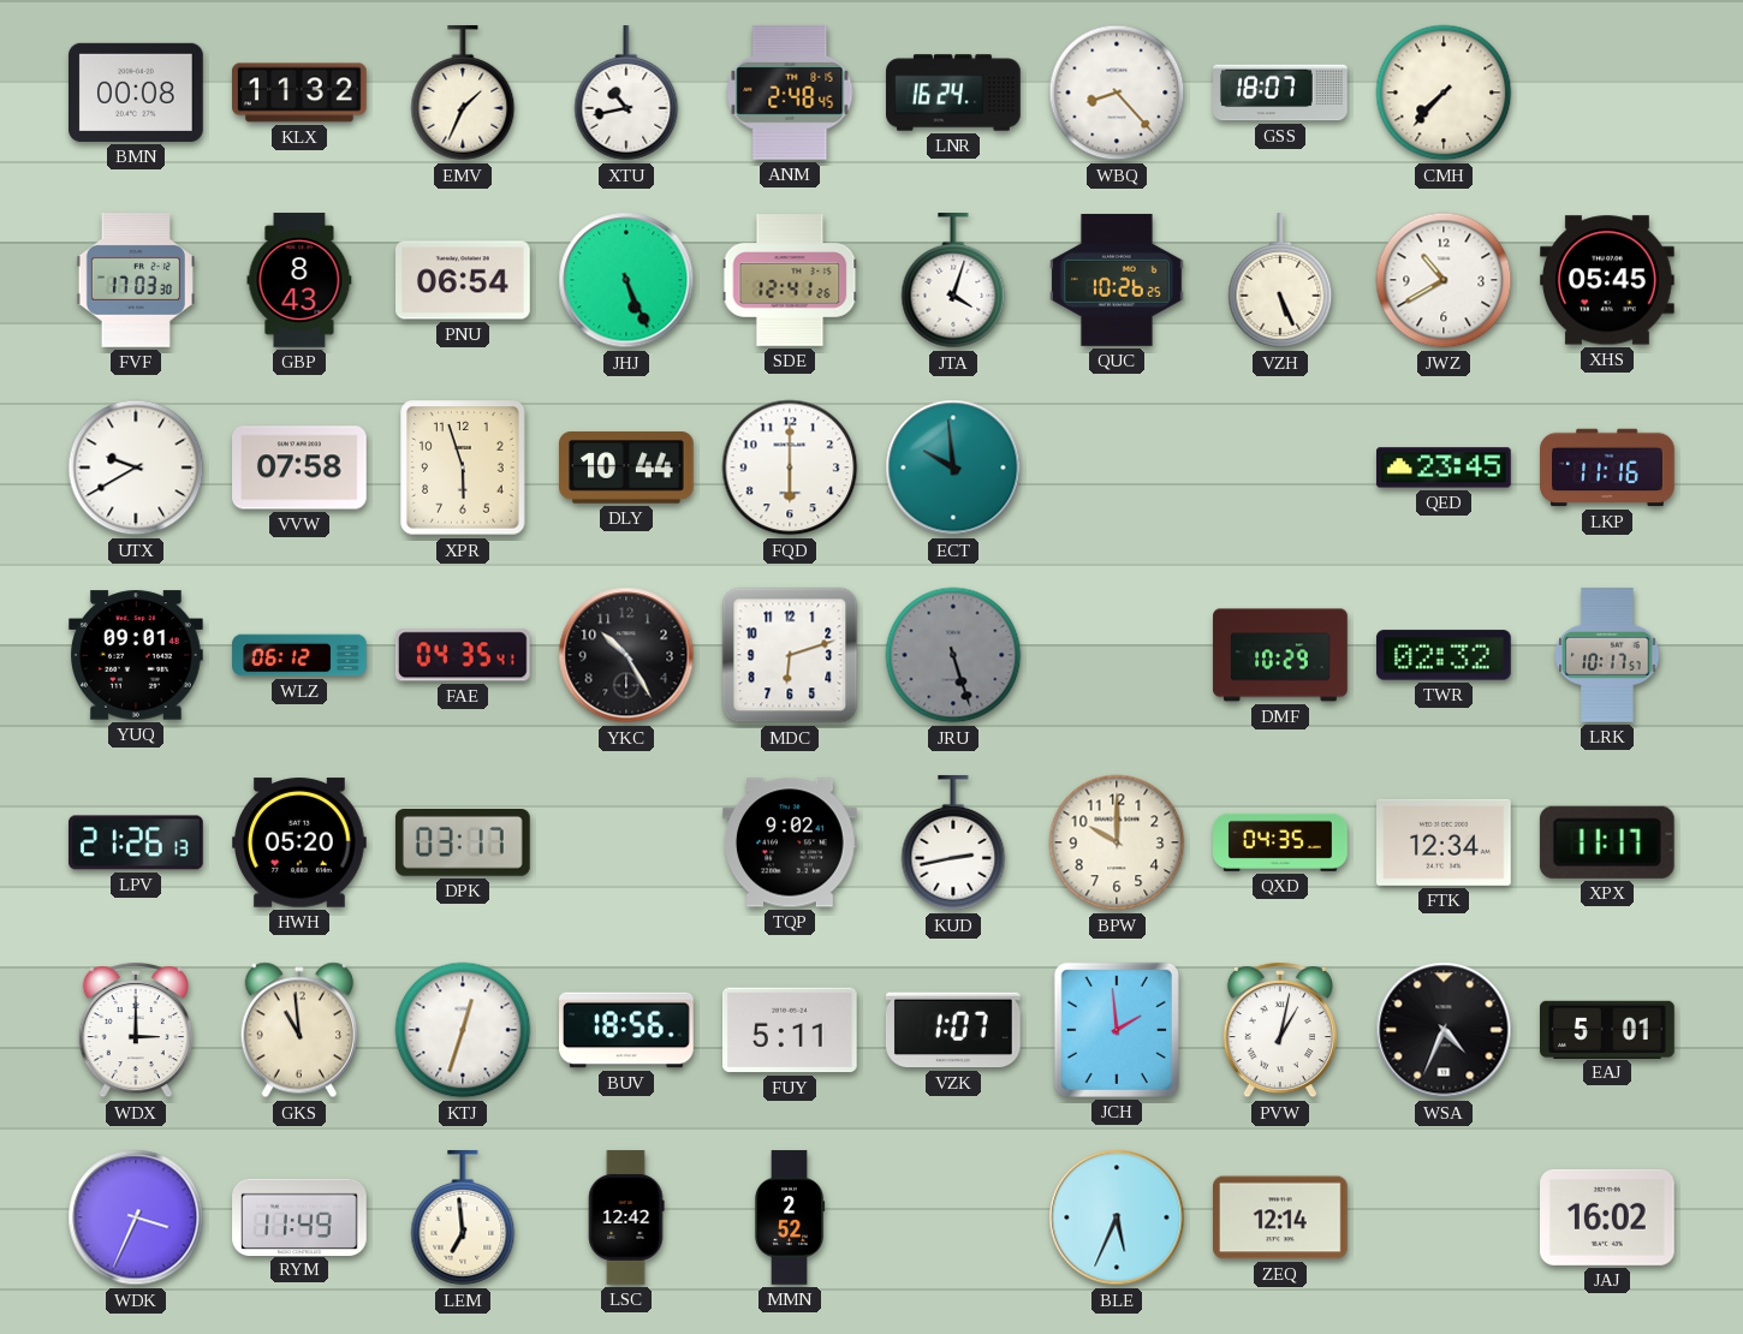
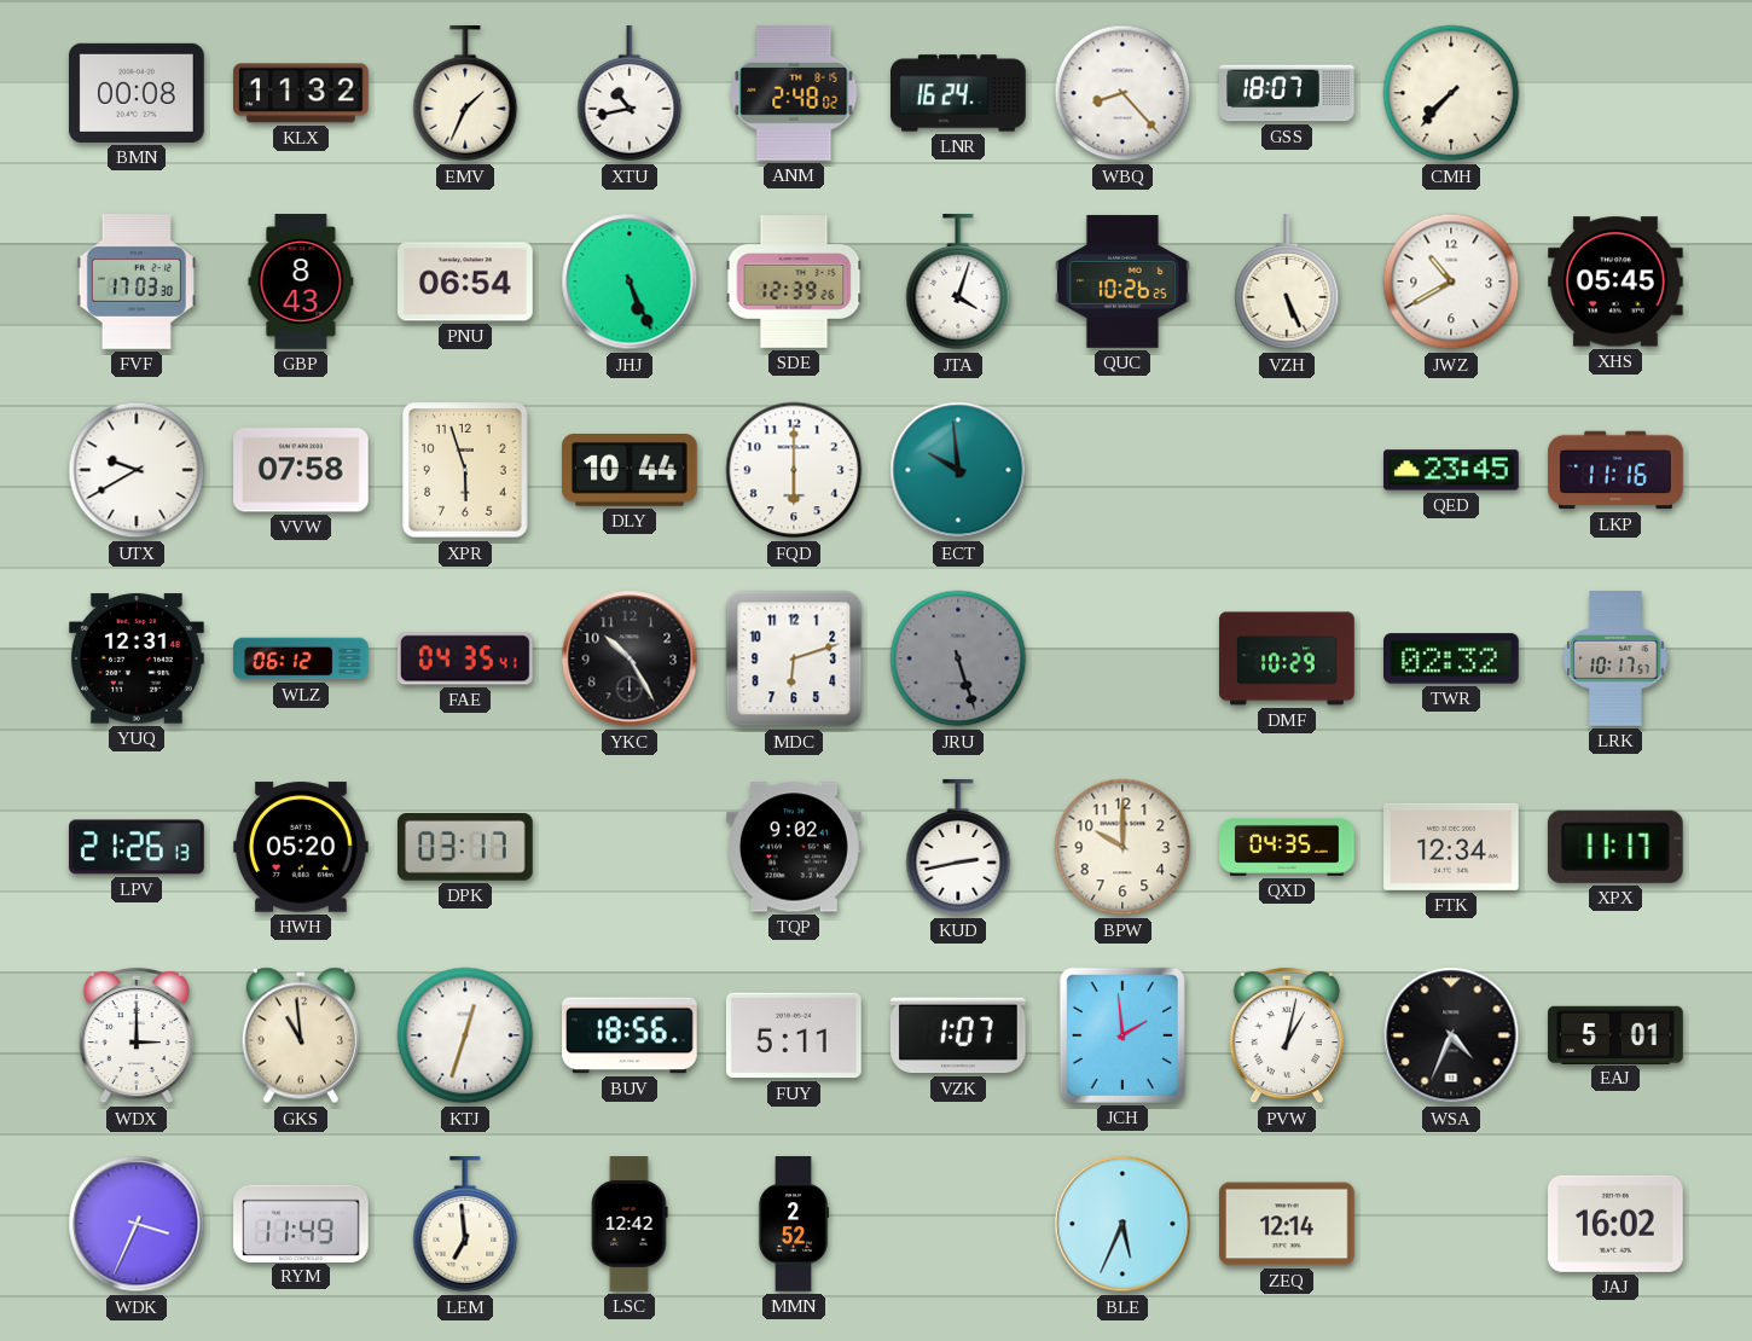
ANM: 2:48:45 -> 2:48:02
SDE: 12:41 -> 12:39
YUQ: 09:01 -> 12:31
